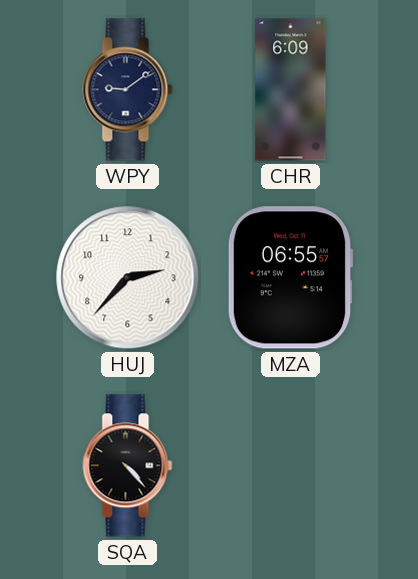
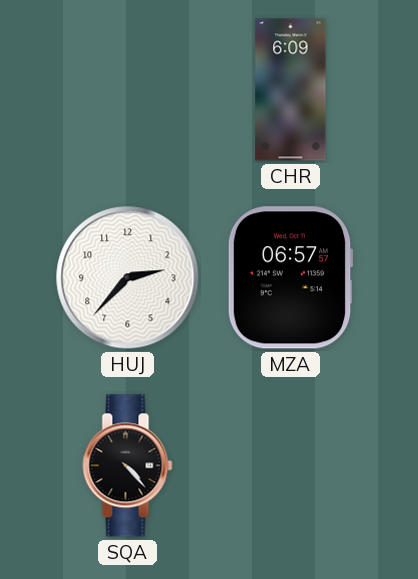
WPY: 9:09 -> none
MZA: 06:55 -> 06:57
